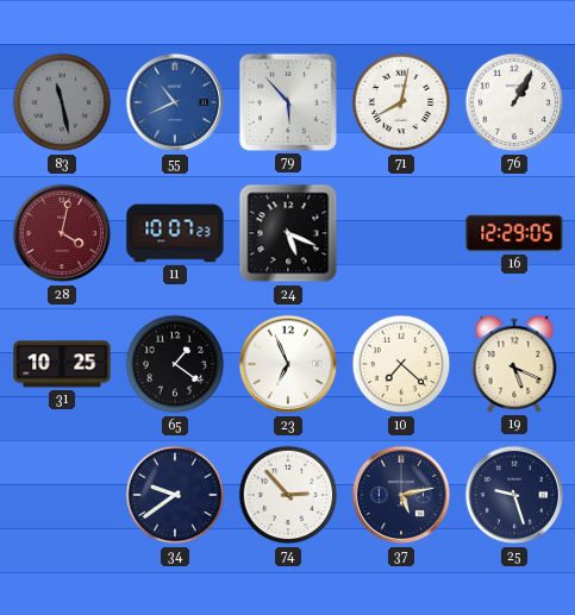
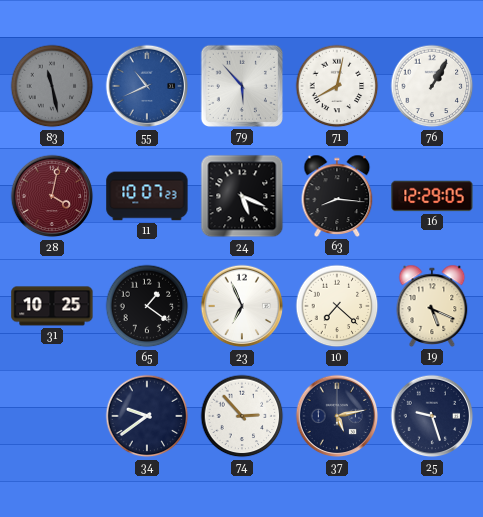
63: none -> 8:16
